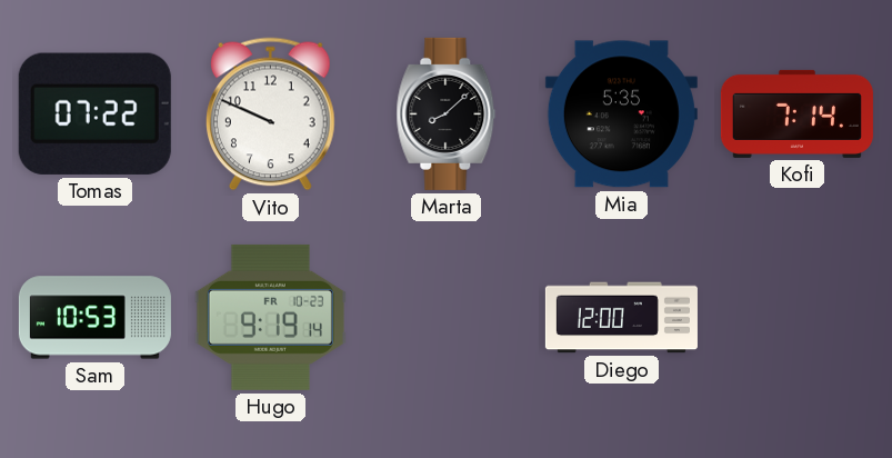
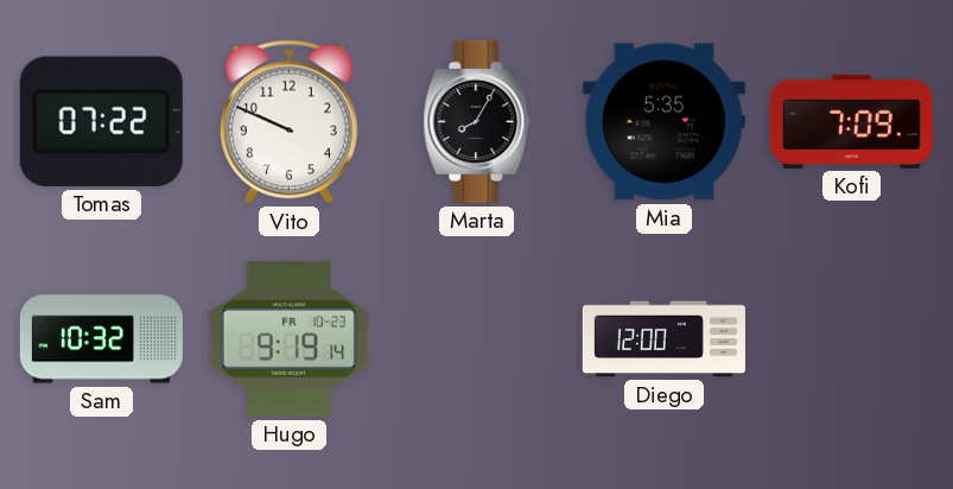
Marta: 8:08 -> 8:05
Kofi: 7:14 -> 7:09
Sam: 10:53 -> 10:32
